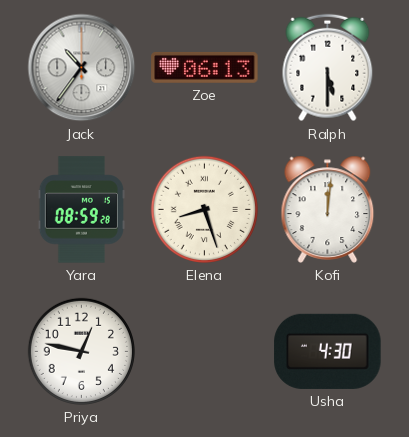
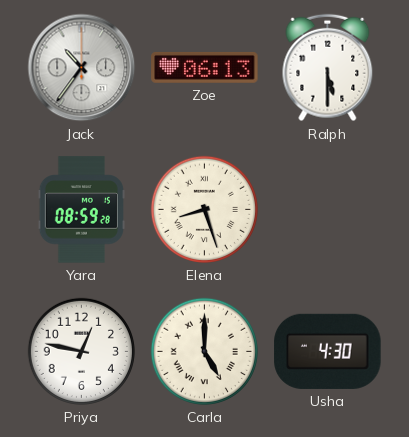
Kofi: 12:01 -> none
Carla: none -> 5:00
